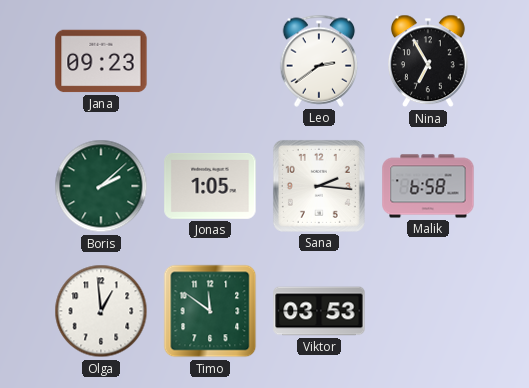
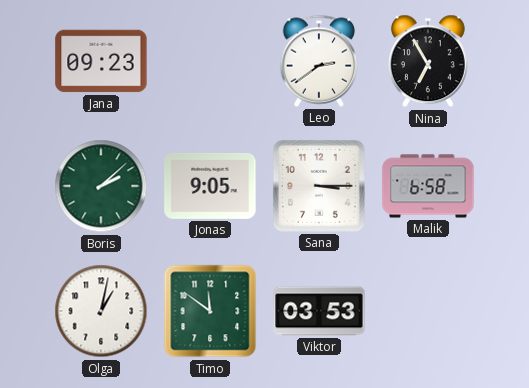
Jonas: 1:05 -> 9:05
Sana: 2:16 -> 3:15
Olga: 12:59 -> 1:02
